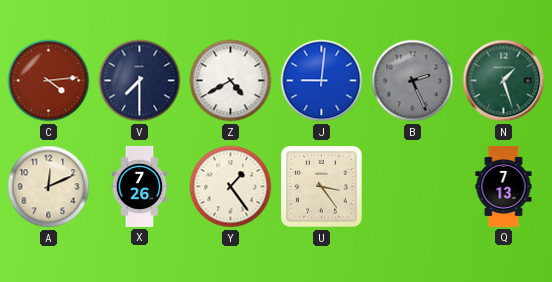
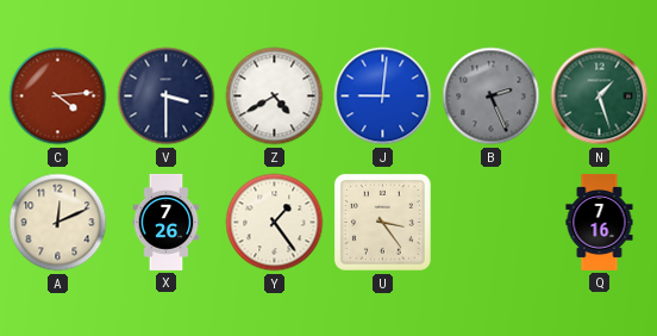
V: 7:30 -> 3:30
Q: 7:13 -> 7:16
